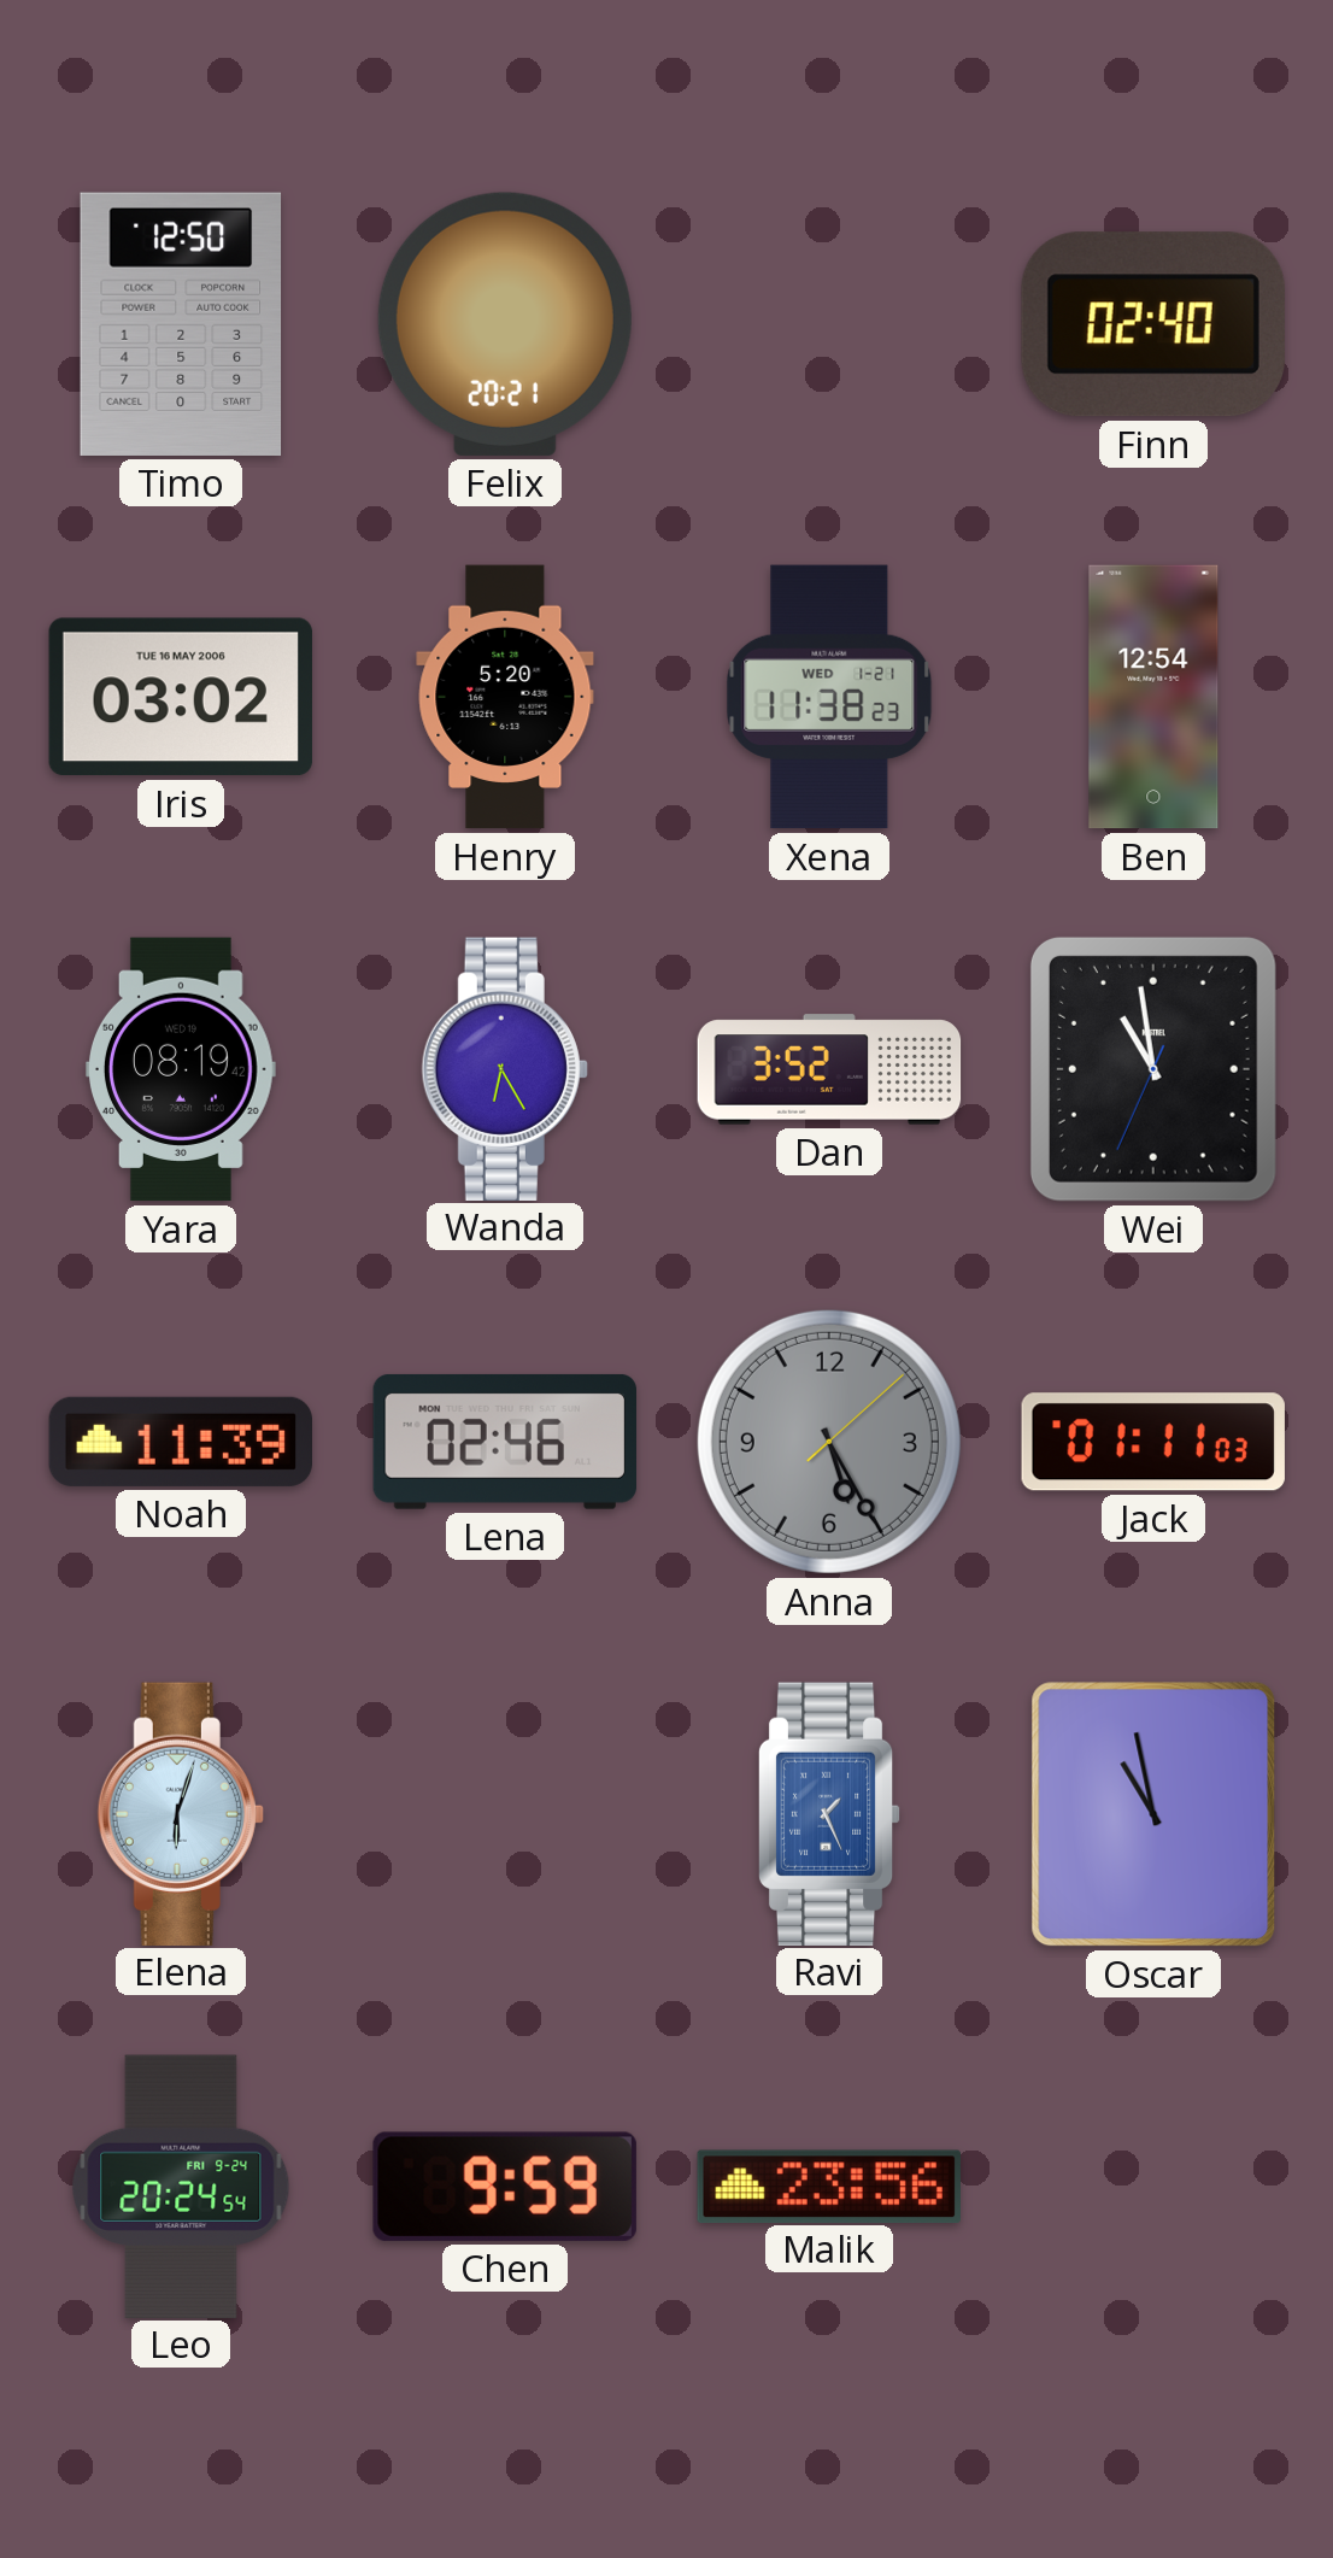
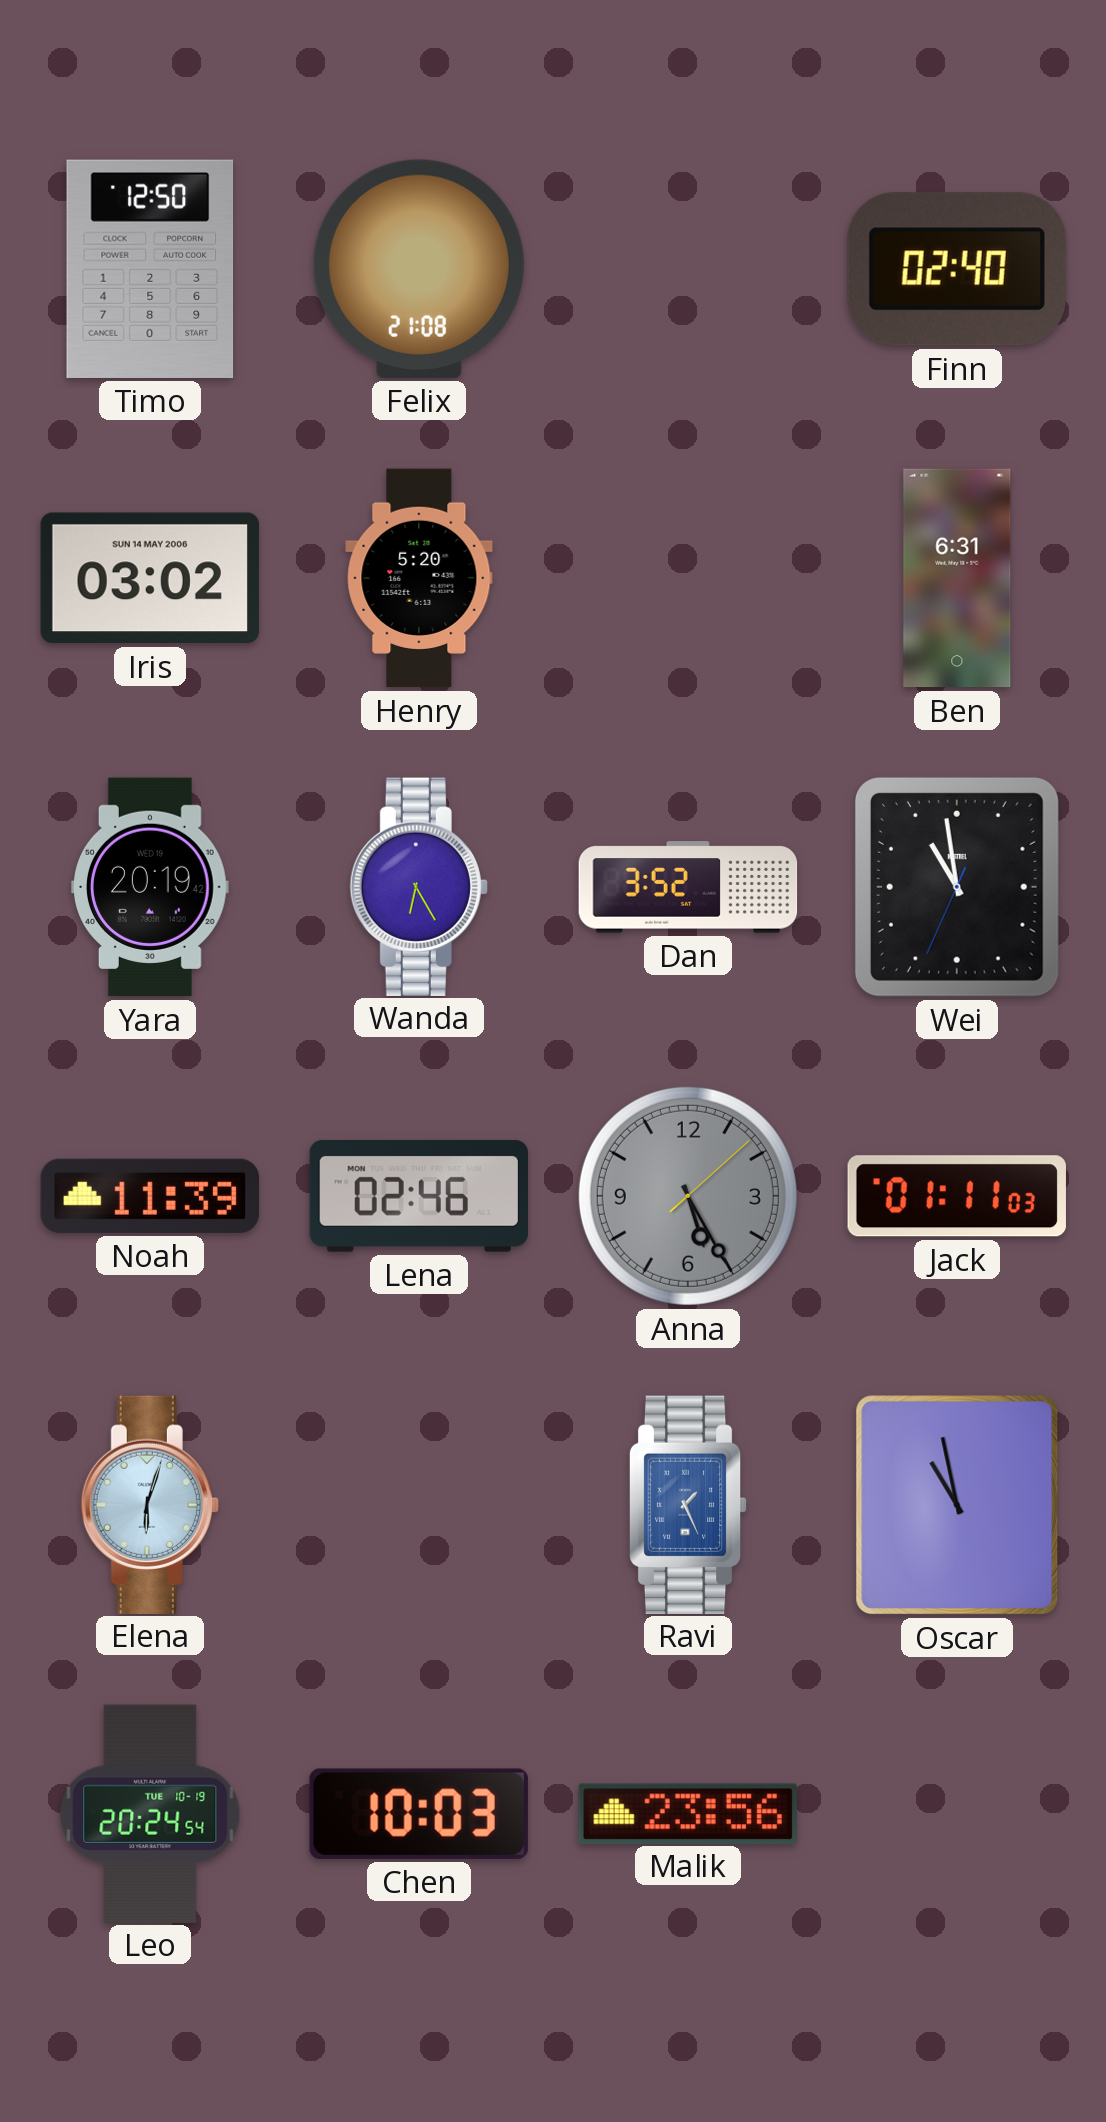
Felix: 20:21 -> 21:08
Iris date: TUE 16 MAY 2006 -> SUN 14 MAY 2006
Xena: 11:38 -> none
Ben: 12:54 -> 6:31
Yara: 08:19 -> 20:19
Leo date: FRI 9-24 -> TUE 10-19
Chen: 9:59 -> 10:03
